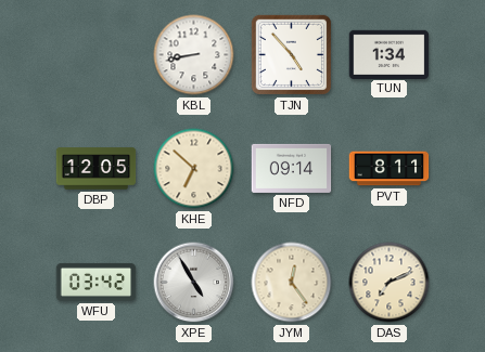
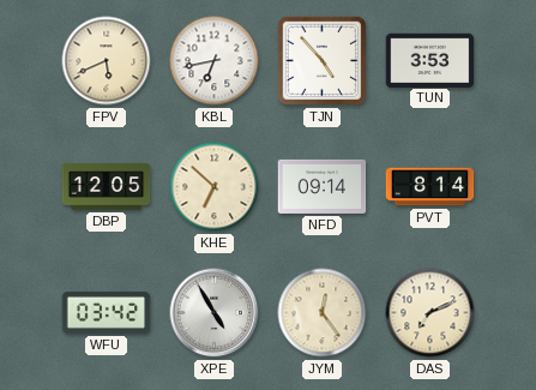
FPV: none -> 5:41
KBL: 8:43 -> 6:43
TUN: 1:34 -> 3:53
PVT: 8:11 -> 8:14
